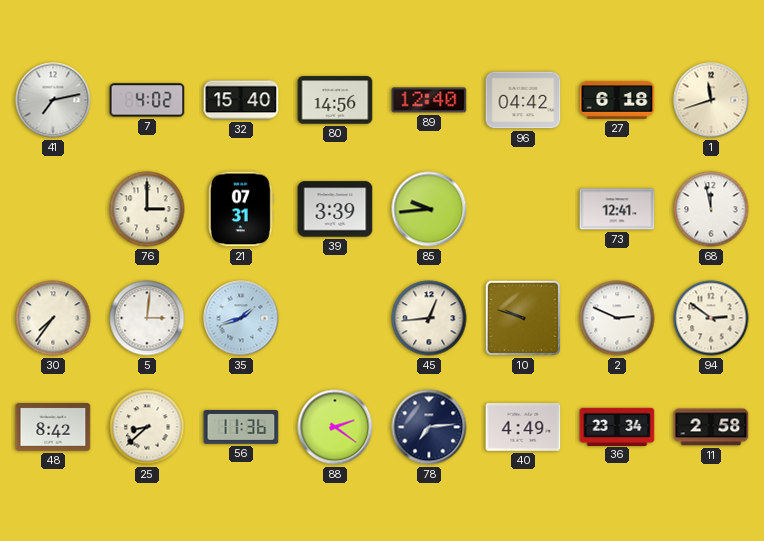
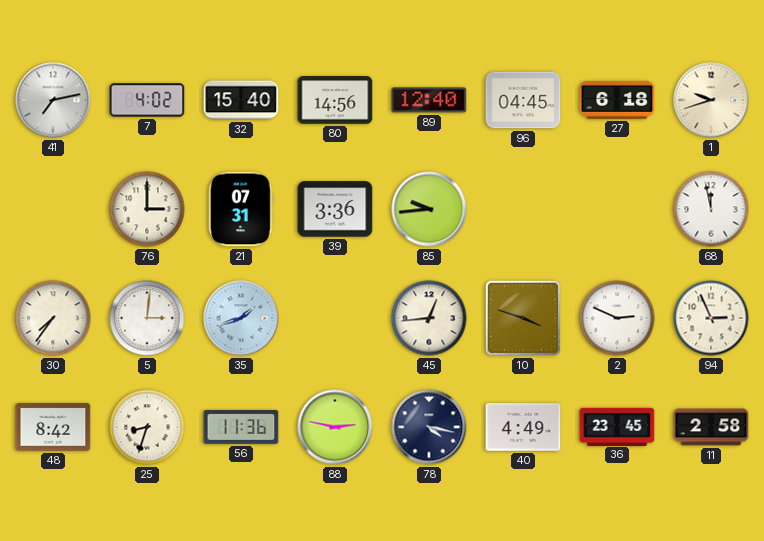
96: 04:42 -> 04:45
1: 11:42 -> 9:42
39: 3:39 -> 3:36
73: 12:41 -> none
10: 9:48 -> 3:48
94: 2:51 -> 2:56
25: 8:38 -> 8:33
88: 2:21 -> 2:47
78: 7:14 -> 4:17
36: 23:34 -> 23:45
